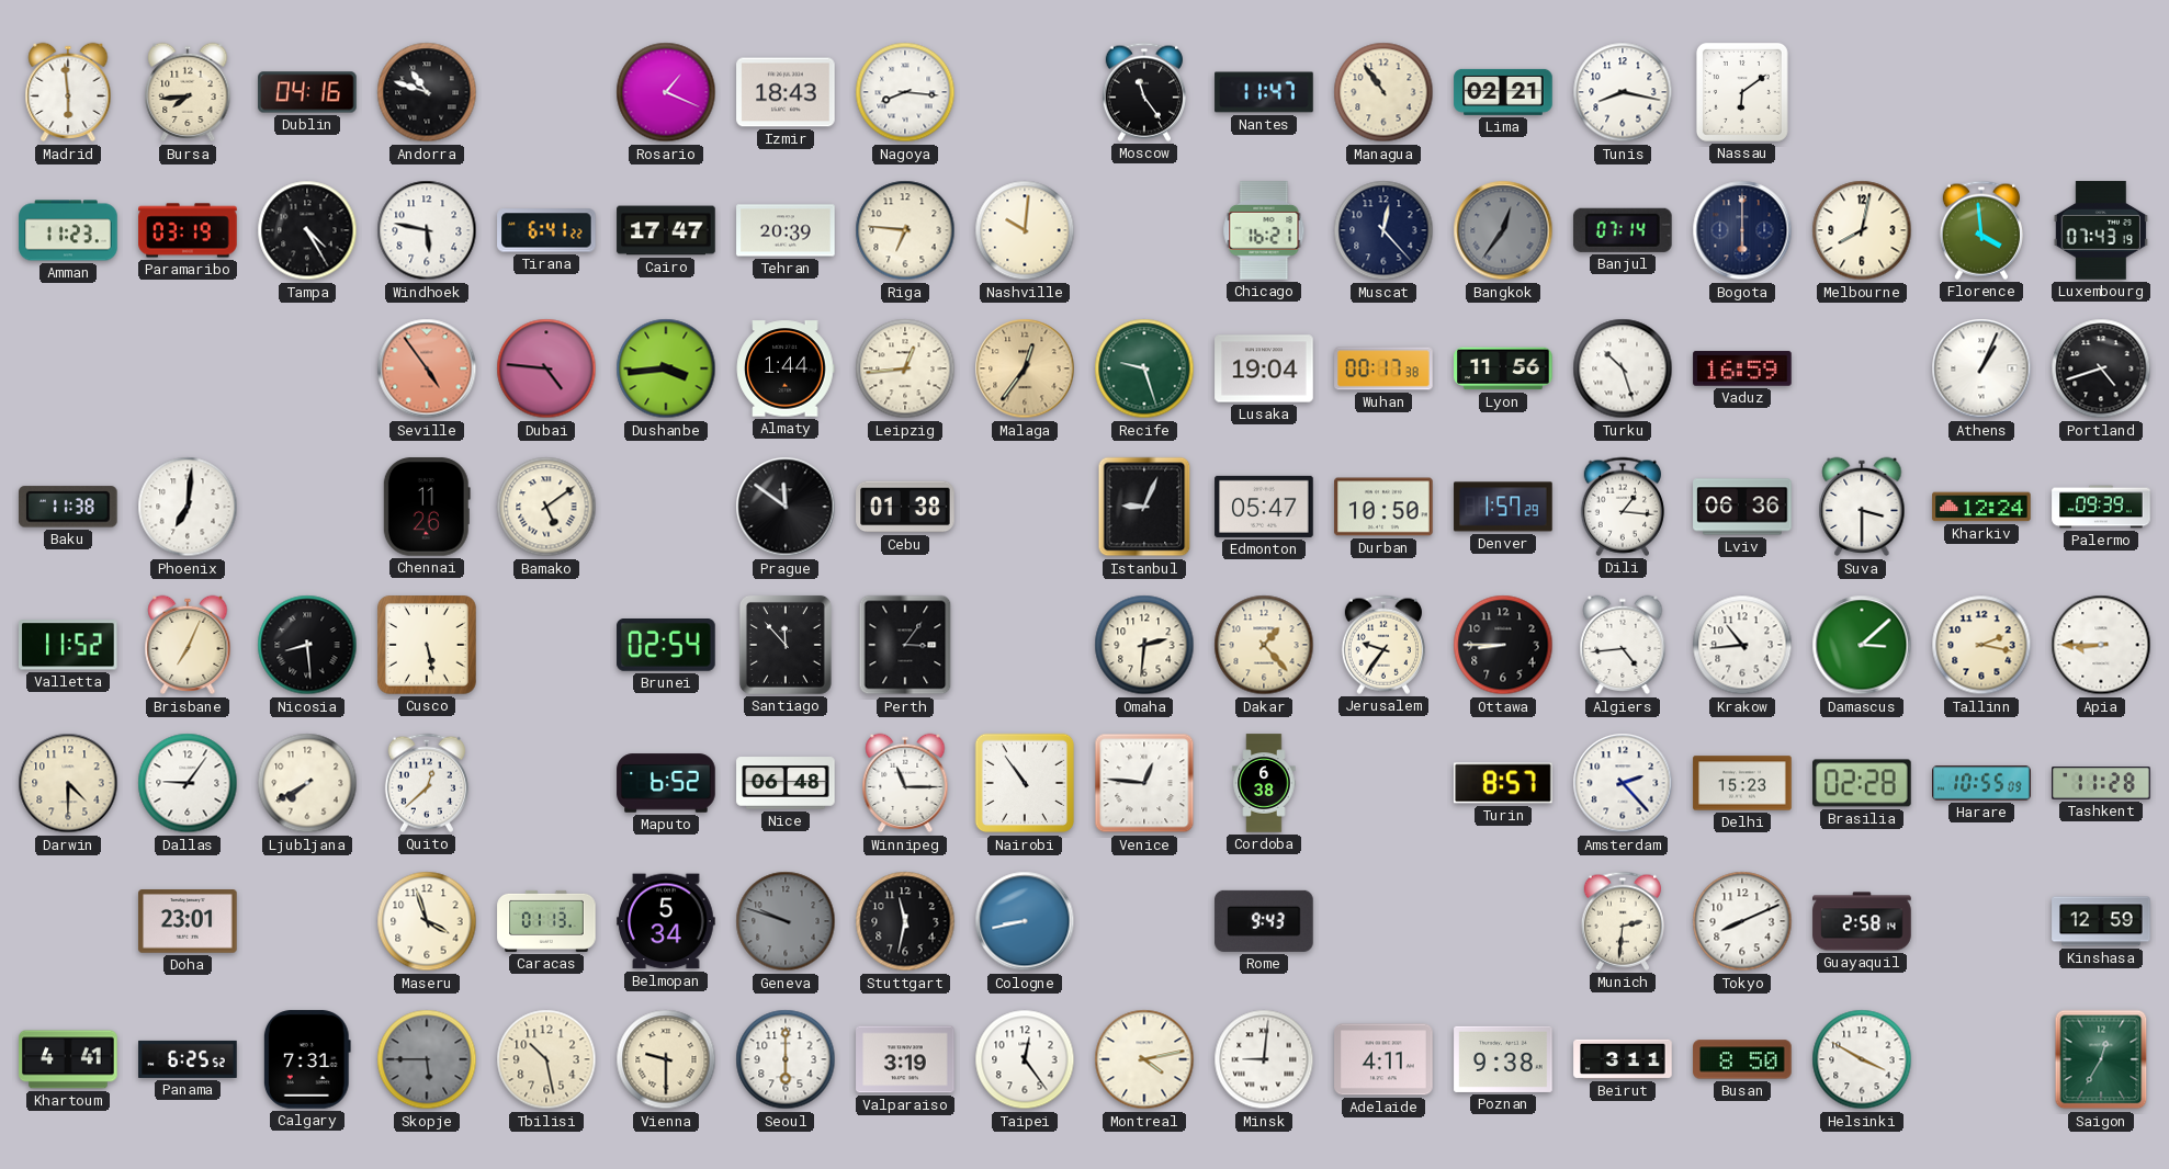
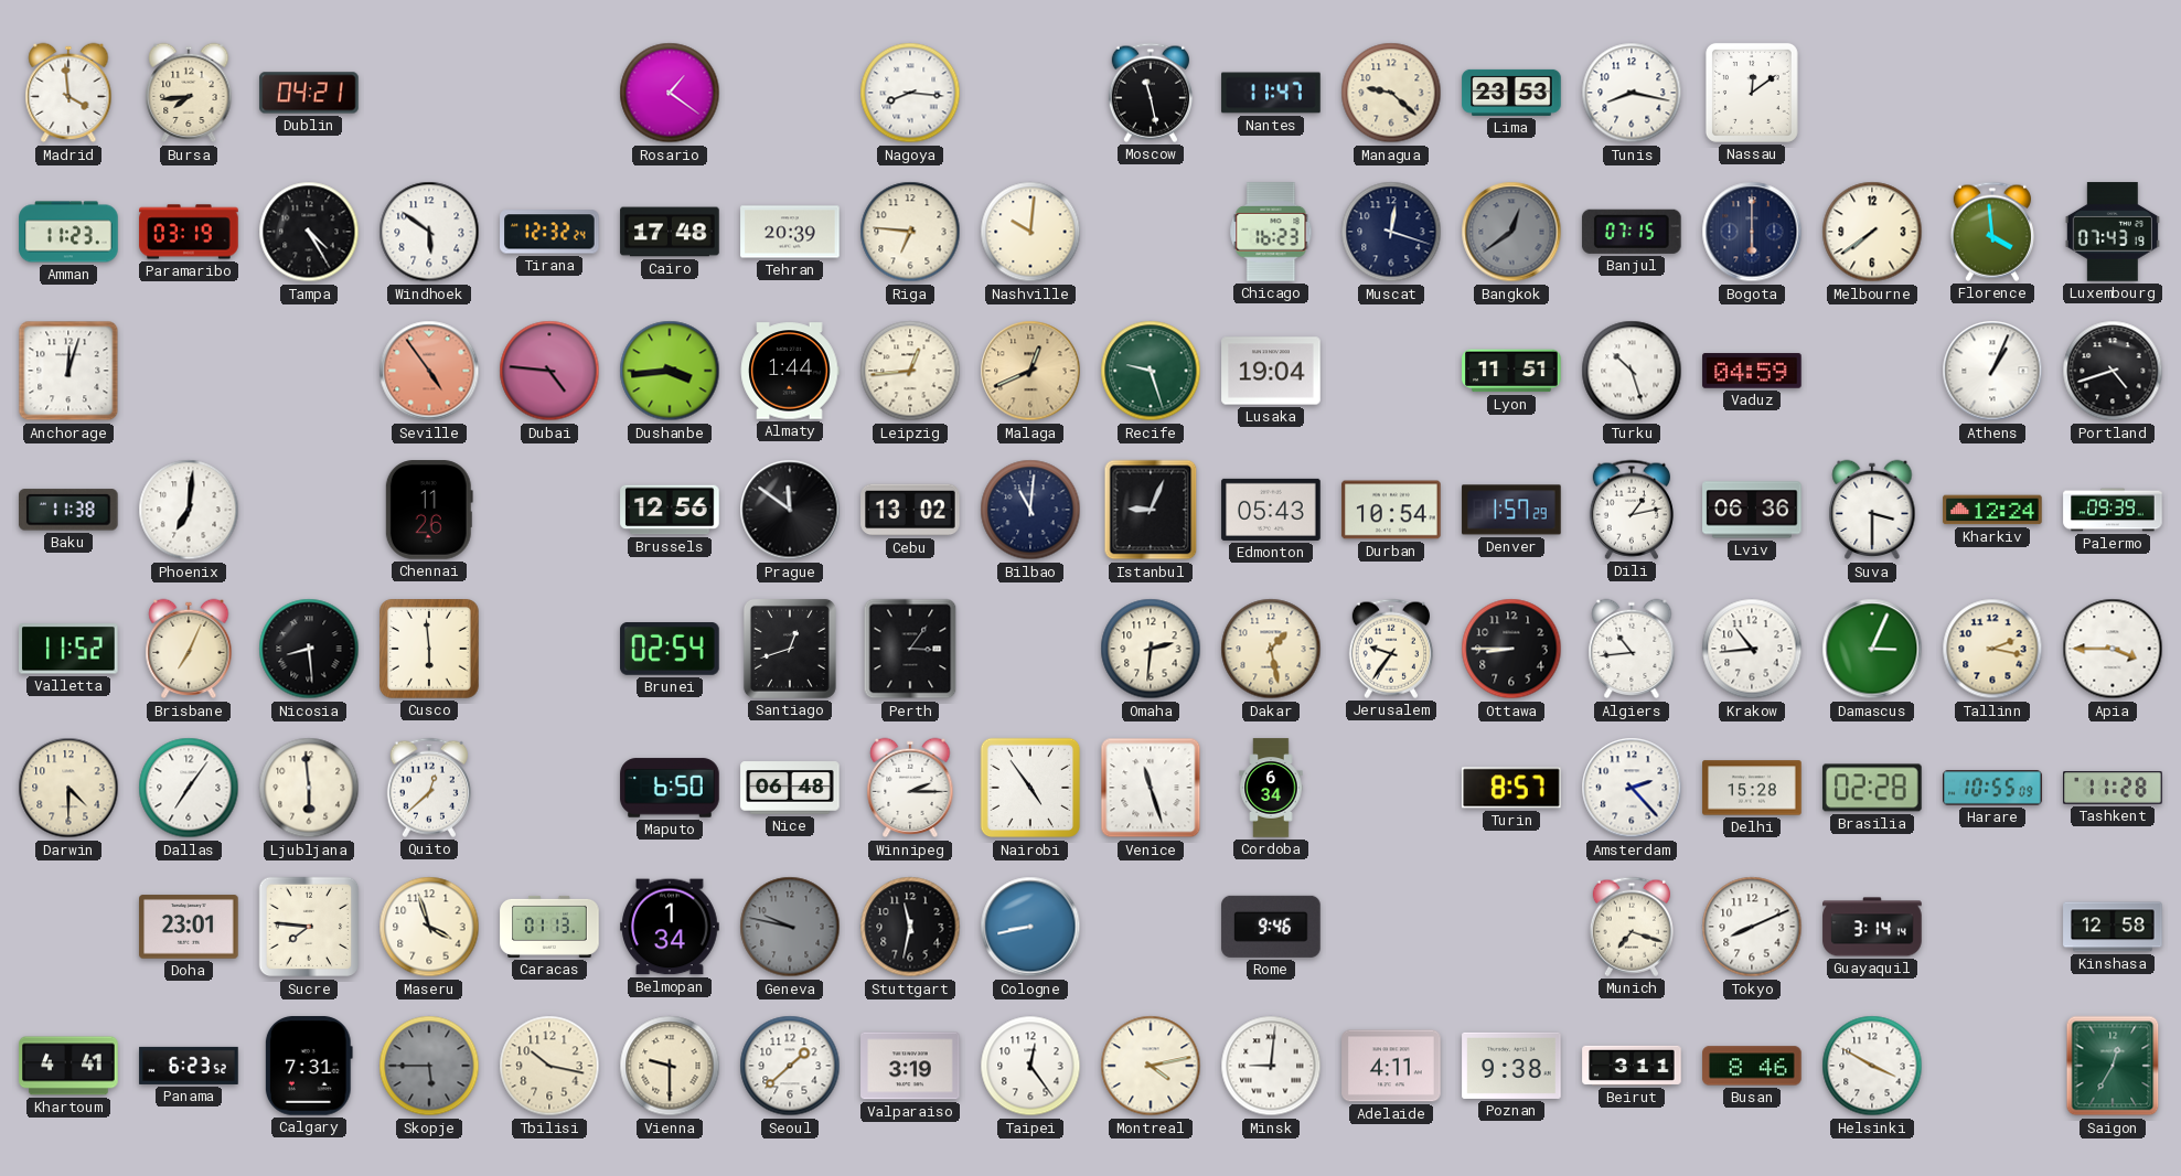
Madrid: 5:59 -> 3:59
Dublin: 04:16 -> 04:21
Andorra: 10:48 -> none
Rosario: 1:19 -> 1:21
Izmir: 18:43 -> none
Moscow: 11:24 -> 11:28
Managua: 10:54 -> 9:22
Lima: 02:21 -> 23:53
Nassau: 6:09 -> 12:09
Windhoek: 5:47 -> 5:51
Tirana: 6:41 -> 12:32
Cairo: 17:47 -> 17:48
Chicago: 16:21 -> 16:23
Muscat: 12:23 -> 12:18
Bangkok: 12:36 -> 12:39
Banjul: 07:14 -> 07:15
Melbourne: 8:02 -> 7:39
Anchorage: none -> 12:03
Malaga: 12:36 -> 12:41
Wuhan: 00:17 -> none
Lyon: 11:56 -> 11:51
Vaduz: 16:59 -> 04:59
Bamako: 5:09 -> none
Brussels: none -> 12:56
Cebu: 01:38 -> 13:02
Bilbao: none -> 11:01
Edmonton: 05:47 -> 05:43
Durban: 10:50 -> 10:54
Dili: 1:16 -> 1:13
Cusco: 5:28 -> 5:59
Santiago: 11:53 -> 12:42
Dakar: 1:23 -> 1:28
Algiers: 4:44 -> 10:44
Damascus: 3:08 -> 3:04
Apia: 8:45 -> 3:45
Dallas: 9:06 -> 7:06
Ljubljana: 7:40 -> 5:59
Maputo: 6:52 -> 6:50
Winnipeg: 11:15 -> 2:15
Nairobi: 10:54 -> 4:54
Venice: 12:46 -> 11:27
Cordoba: 6:38 -> 6:34
Delhi: 15:23 -> 15:28
Sucre: none -> 7:46
Belmopan: 5:34 -> 1:34
Geneva: 9:48 -> 9:47
Rome: 9:43 -> 9:46
Munich: 2:31 -> 7:18
Guayaquil: 2:58 -> 3:14
Kinshasa: 12:59 -> 12:58
Panama: 6:25 -> 6:23
Tbilisi: 10:28 -> 10:17
Seoul: 6:00 -> 1:38
Busan: 8:50 -> 8:46
